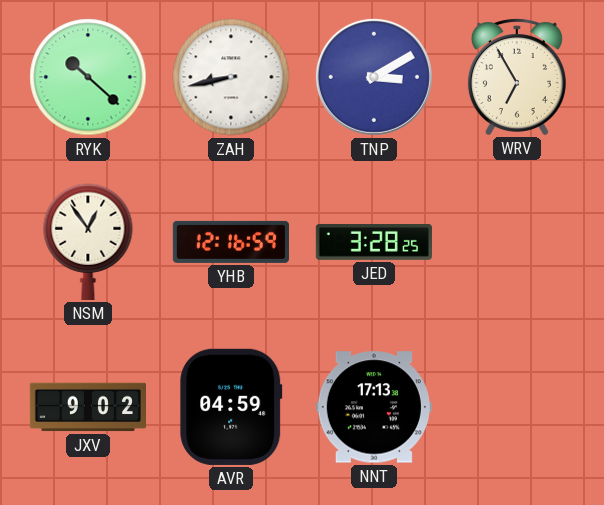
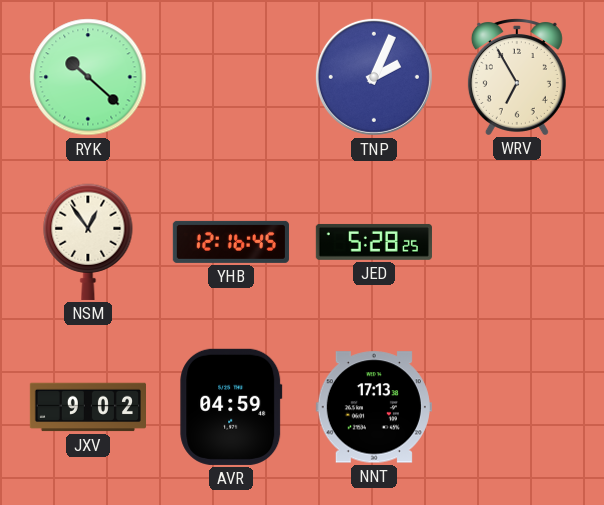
ZAH: 8:43 -> none
TNP: 3:10 -> 2:04
YHB: 12:16:59 -> 12:16:45
JED: 3:28 -> 5:28
